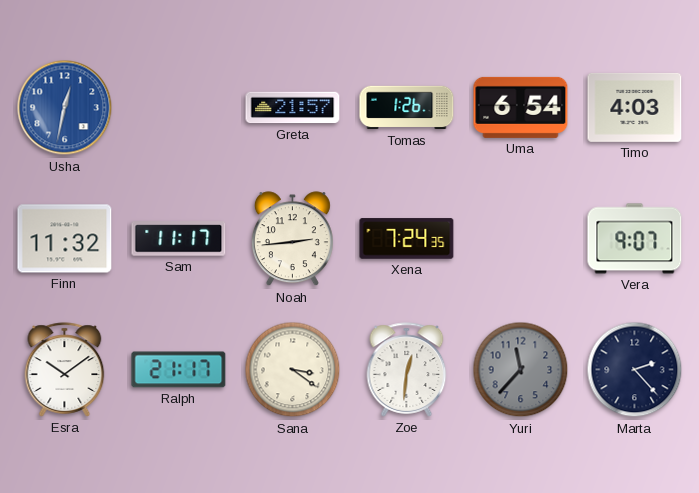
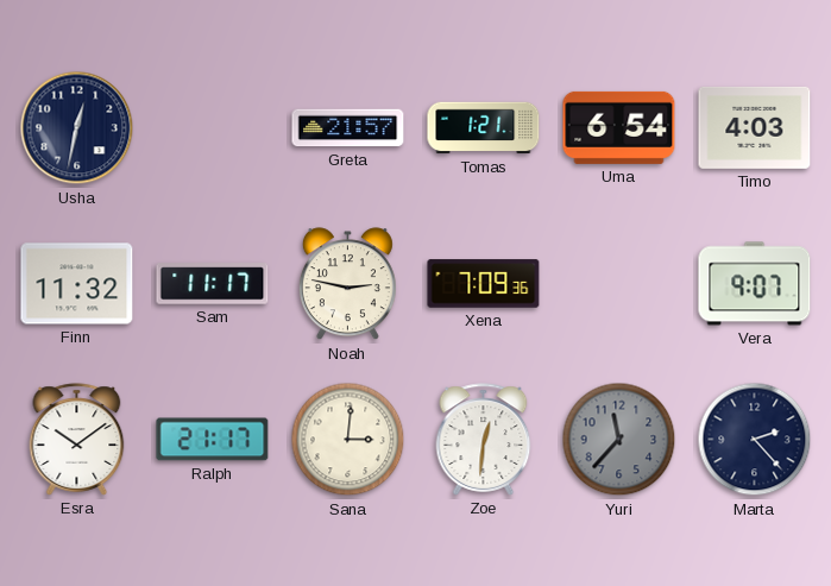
Usha dial: blue -> navy
Tomas: 1:26 -> 1:21
Noah: 2:44 -> 2:47
Xena: 7:24 -> 7:09
Sana: 3:21 -> 3:01
